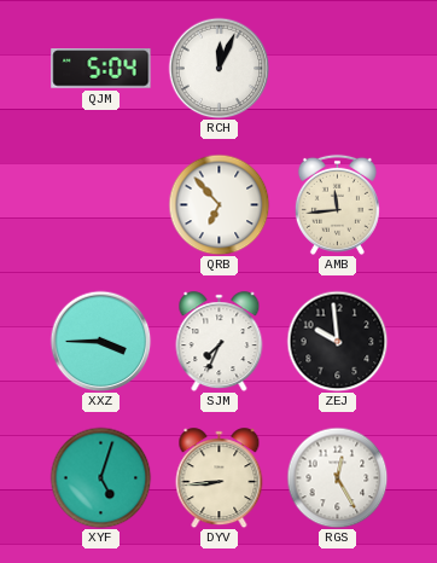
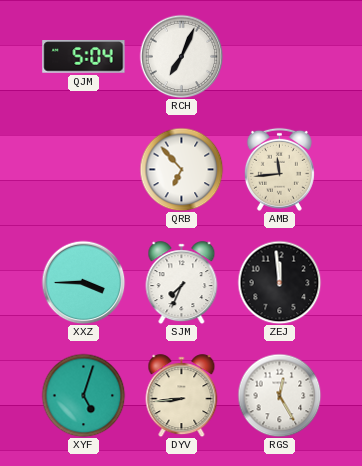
RCH: 12:04 -> 7:04
ZEJ: 9:59 -> 11:59
